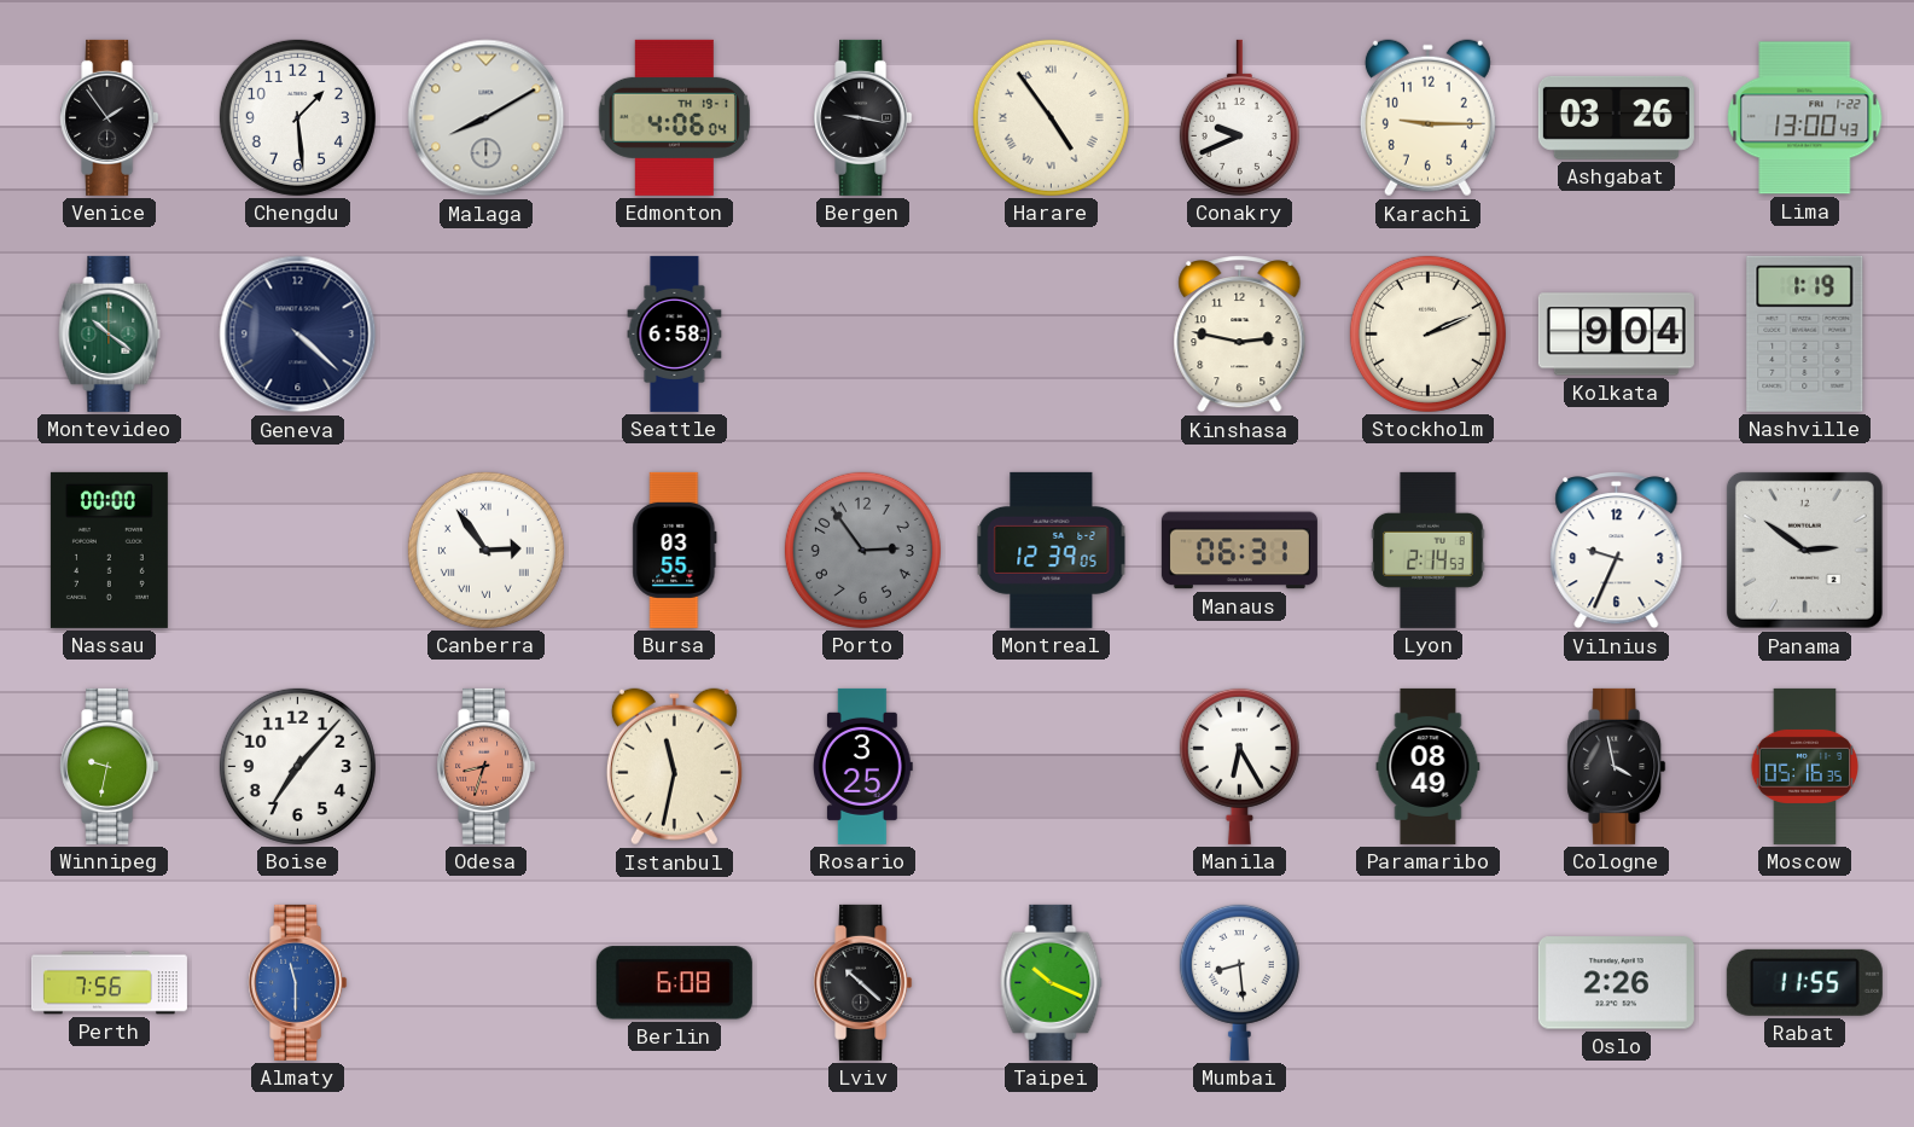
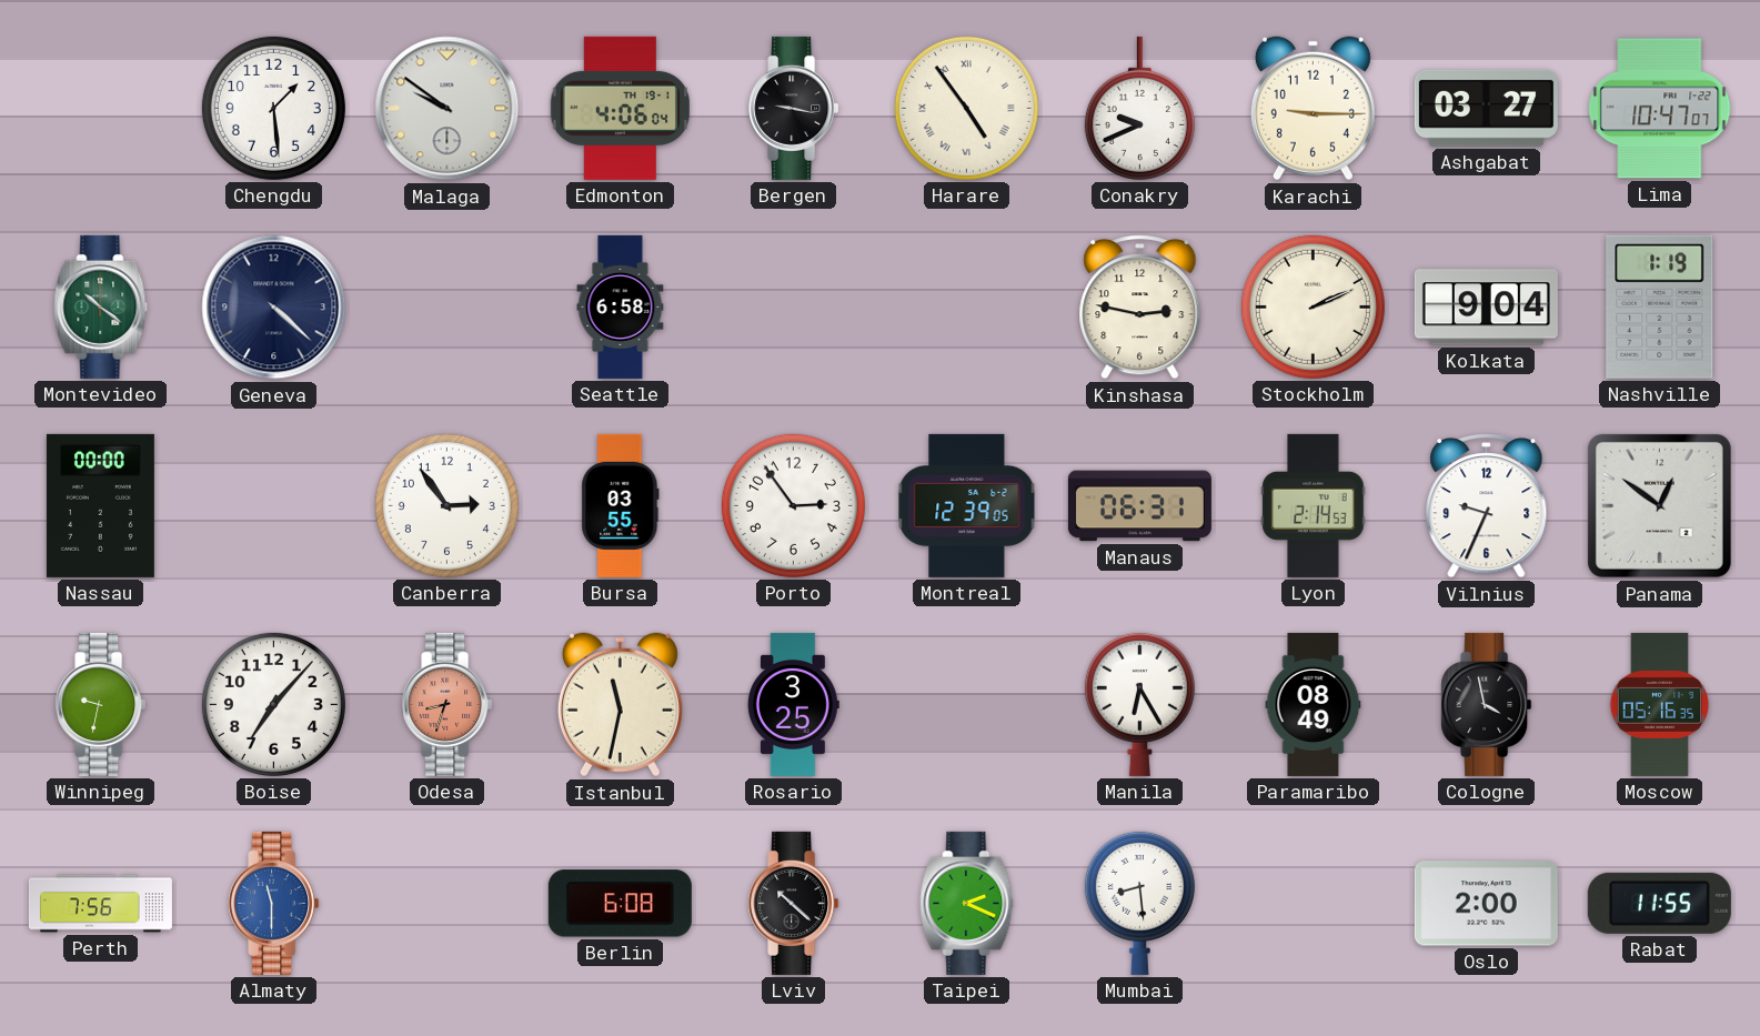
Venice: 1:54 -> none
Malaga: 8:10 -> 9:51
Ashgabat: 03:26 -> 03:27
Lima: 13:00 -> 10:47
Canberra numerals: Roman -> Arabic
Porto dial: grey -> white
Panama: 2:51 -> 12:51
Taipei: 10:19 -> 2:19
Oslo: 2:26 -> 2:00
